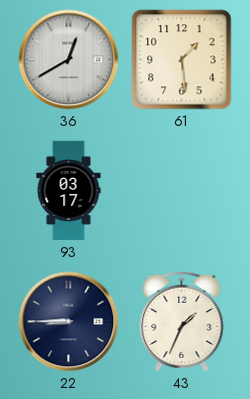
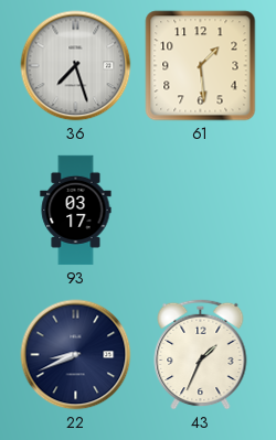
36: 12:40 -> 7:27
22: 8:45 -> 8:41
